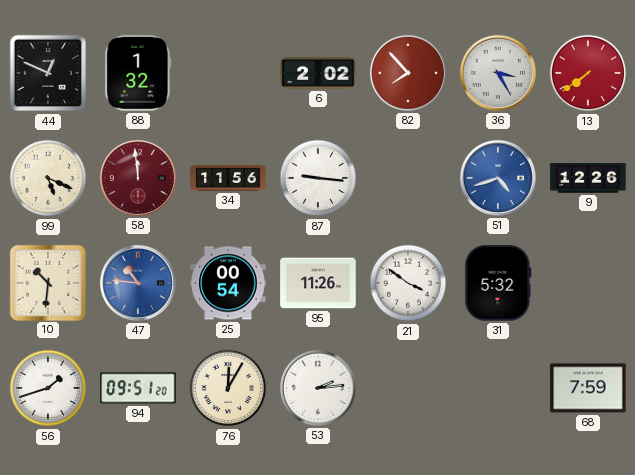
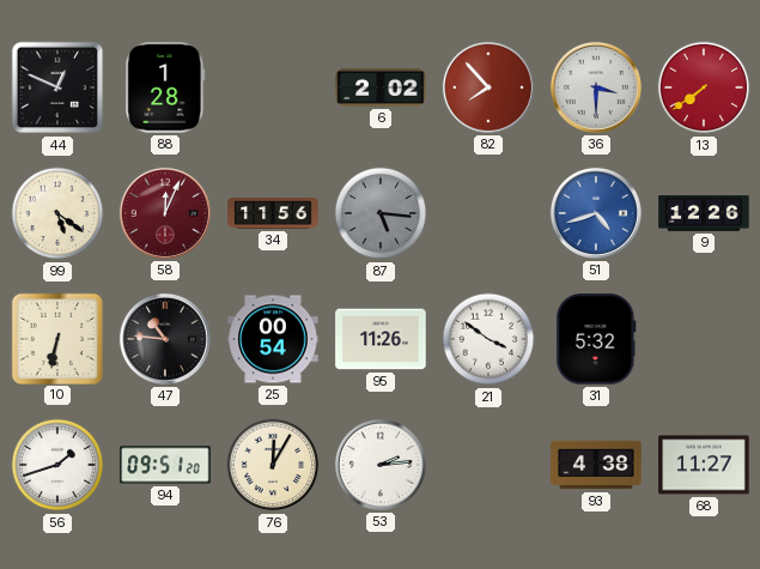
88: 1:32 -> 1:28
36: 3:25 -> 3:30
99: 5:19 -> 5:21
58: 11:59 -> 12:04
87: 9:16 -> 5:16
87 dial: white -> grey
10: 10:31 -> 6:32
47 dial: blue -> black
93: none -> 4:38
68: 7:59 -> 11:27
